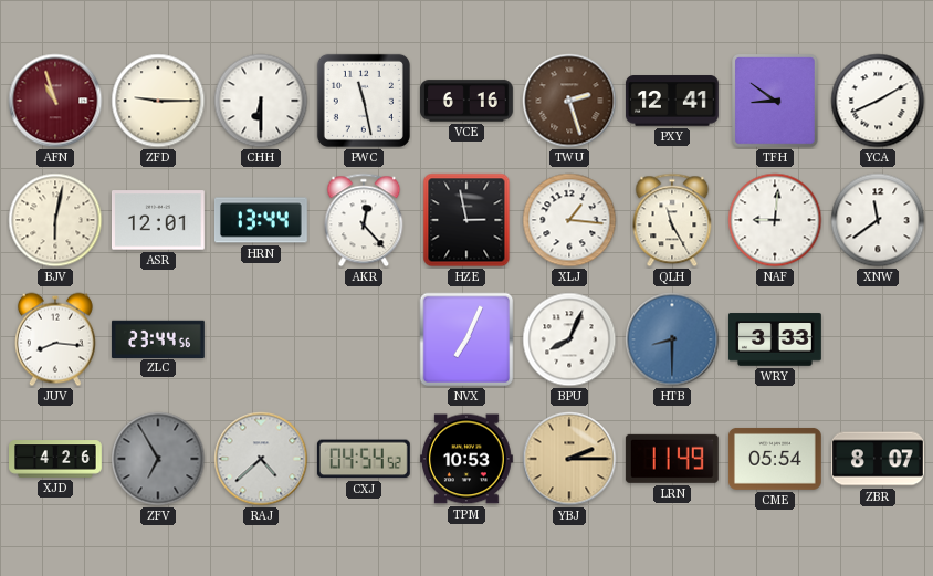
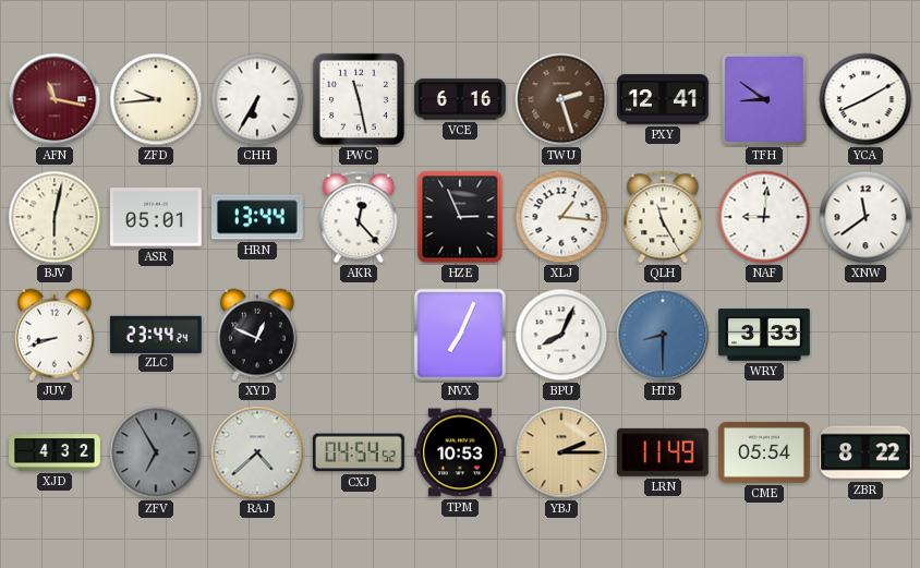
AFN: 10:57 -> 11:17
ZFD: 9:15 -> 9:44
CHH: 6:30 -> 6:35
ASR: 12:01 -> 05:01
HZE: 2:58 -> 2:56
JUV: 8:16 -> 8:42
ZLC: 23:44:56 -> 23:44:24
XYD: none -> 12:49
XJD: 4:26 -> 4:32
ZBR: 8:07 -> 8:22
